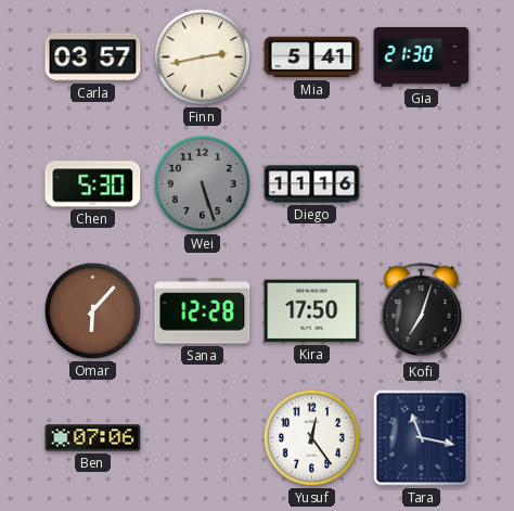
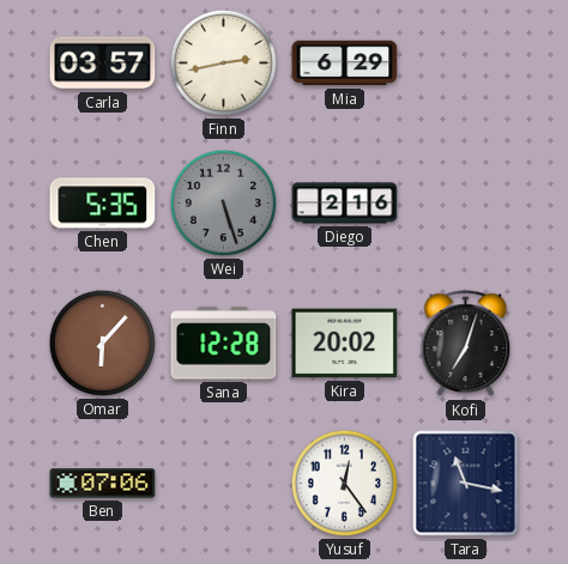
Mia: 5:41 -> 6:29
Gia: 21:30 -> none
Chen: 5:30 -> 5:35
Diego: 11:16 -> 2:16
Kira: 17:50 -> 20:02
